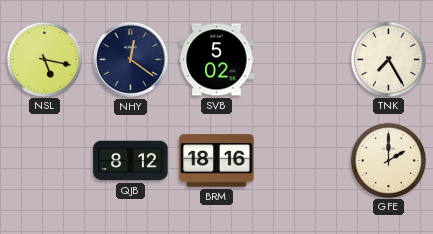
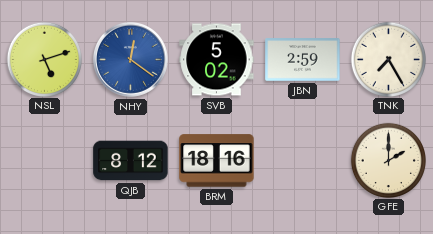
NSL: 5:17 -> 5:12
NHY dial: navy -> blue
JBN: none -> 2:59
